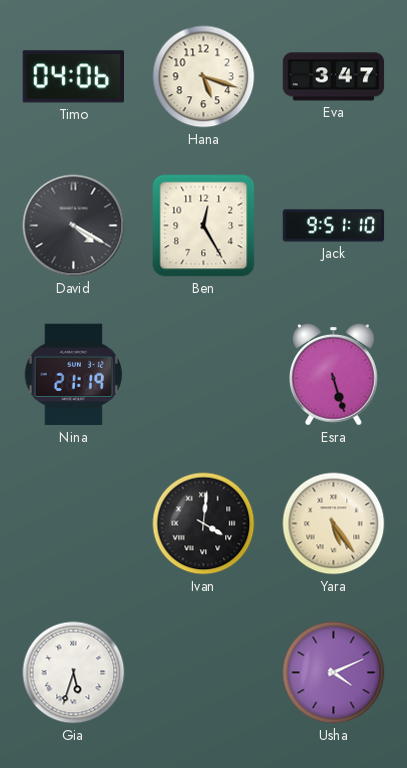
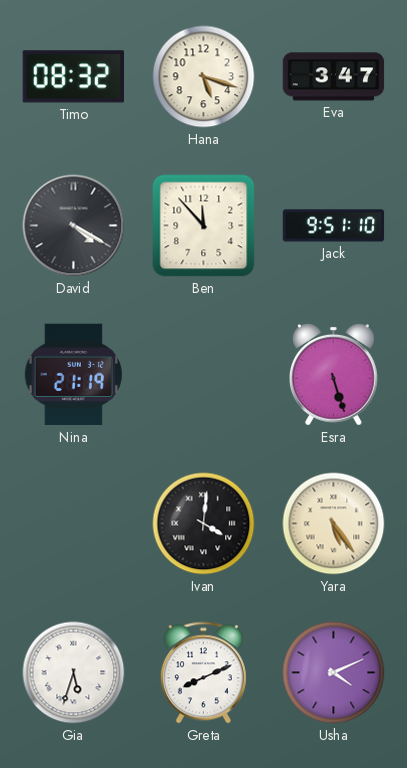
Timo: 04:06 -> 08:32
Ben: 12:25 -> 11:53
Greta: none -> 8:11
